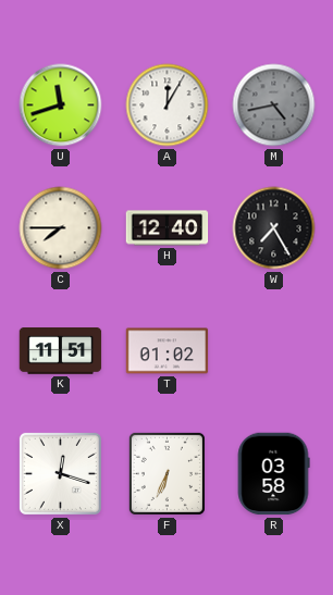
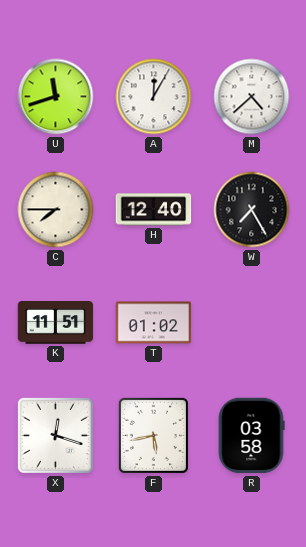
M: 4:43 -> 4:38
M dial: grey -> white
F: 6:34 -> 5:43
